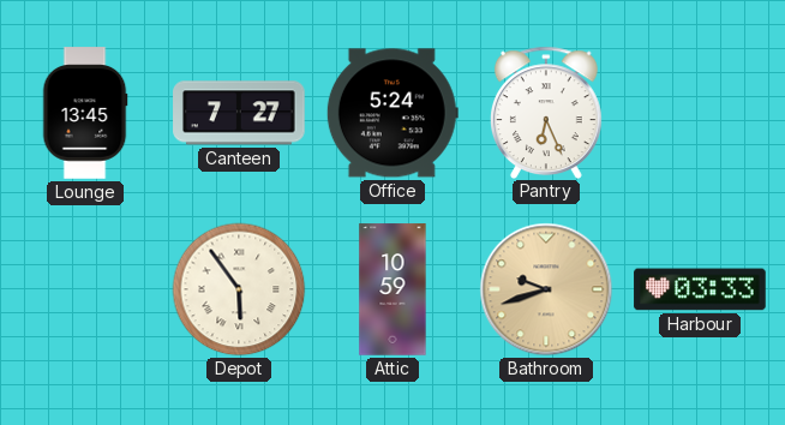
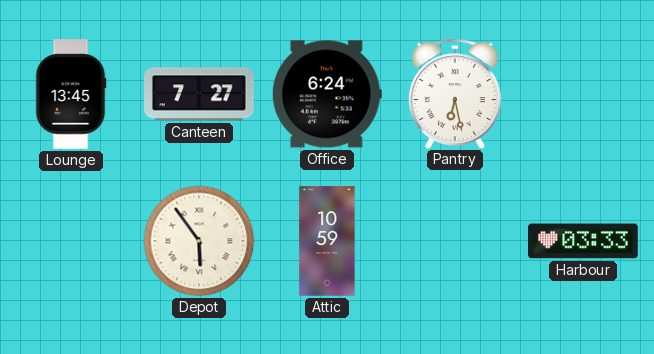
Office: 5:24 -> 6:24
Pantry: 6:26 -> 6:28
Bathroom: 9:42 -> none
